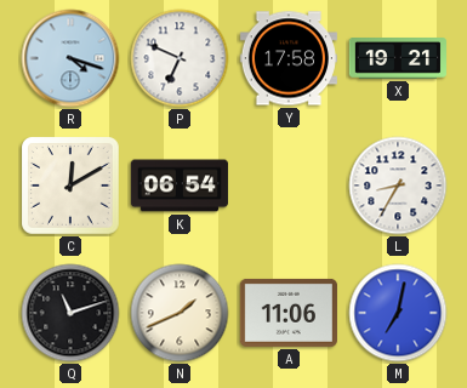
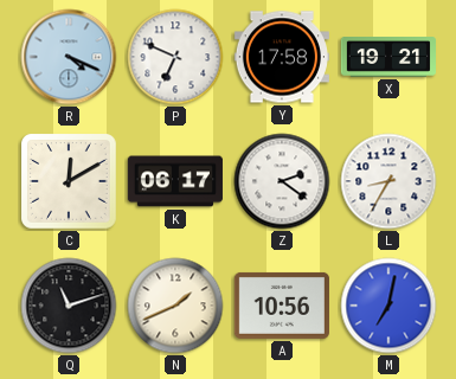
R: 4:18 -> 4:19
K: 06:54 -> 06:17
Z: none -> 2:21
A: 11:06 -> 10:56
